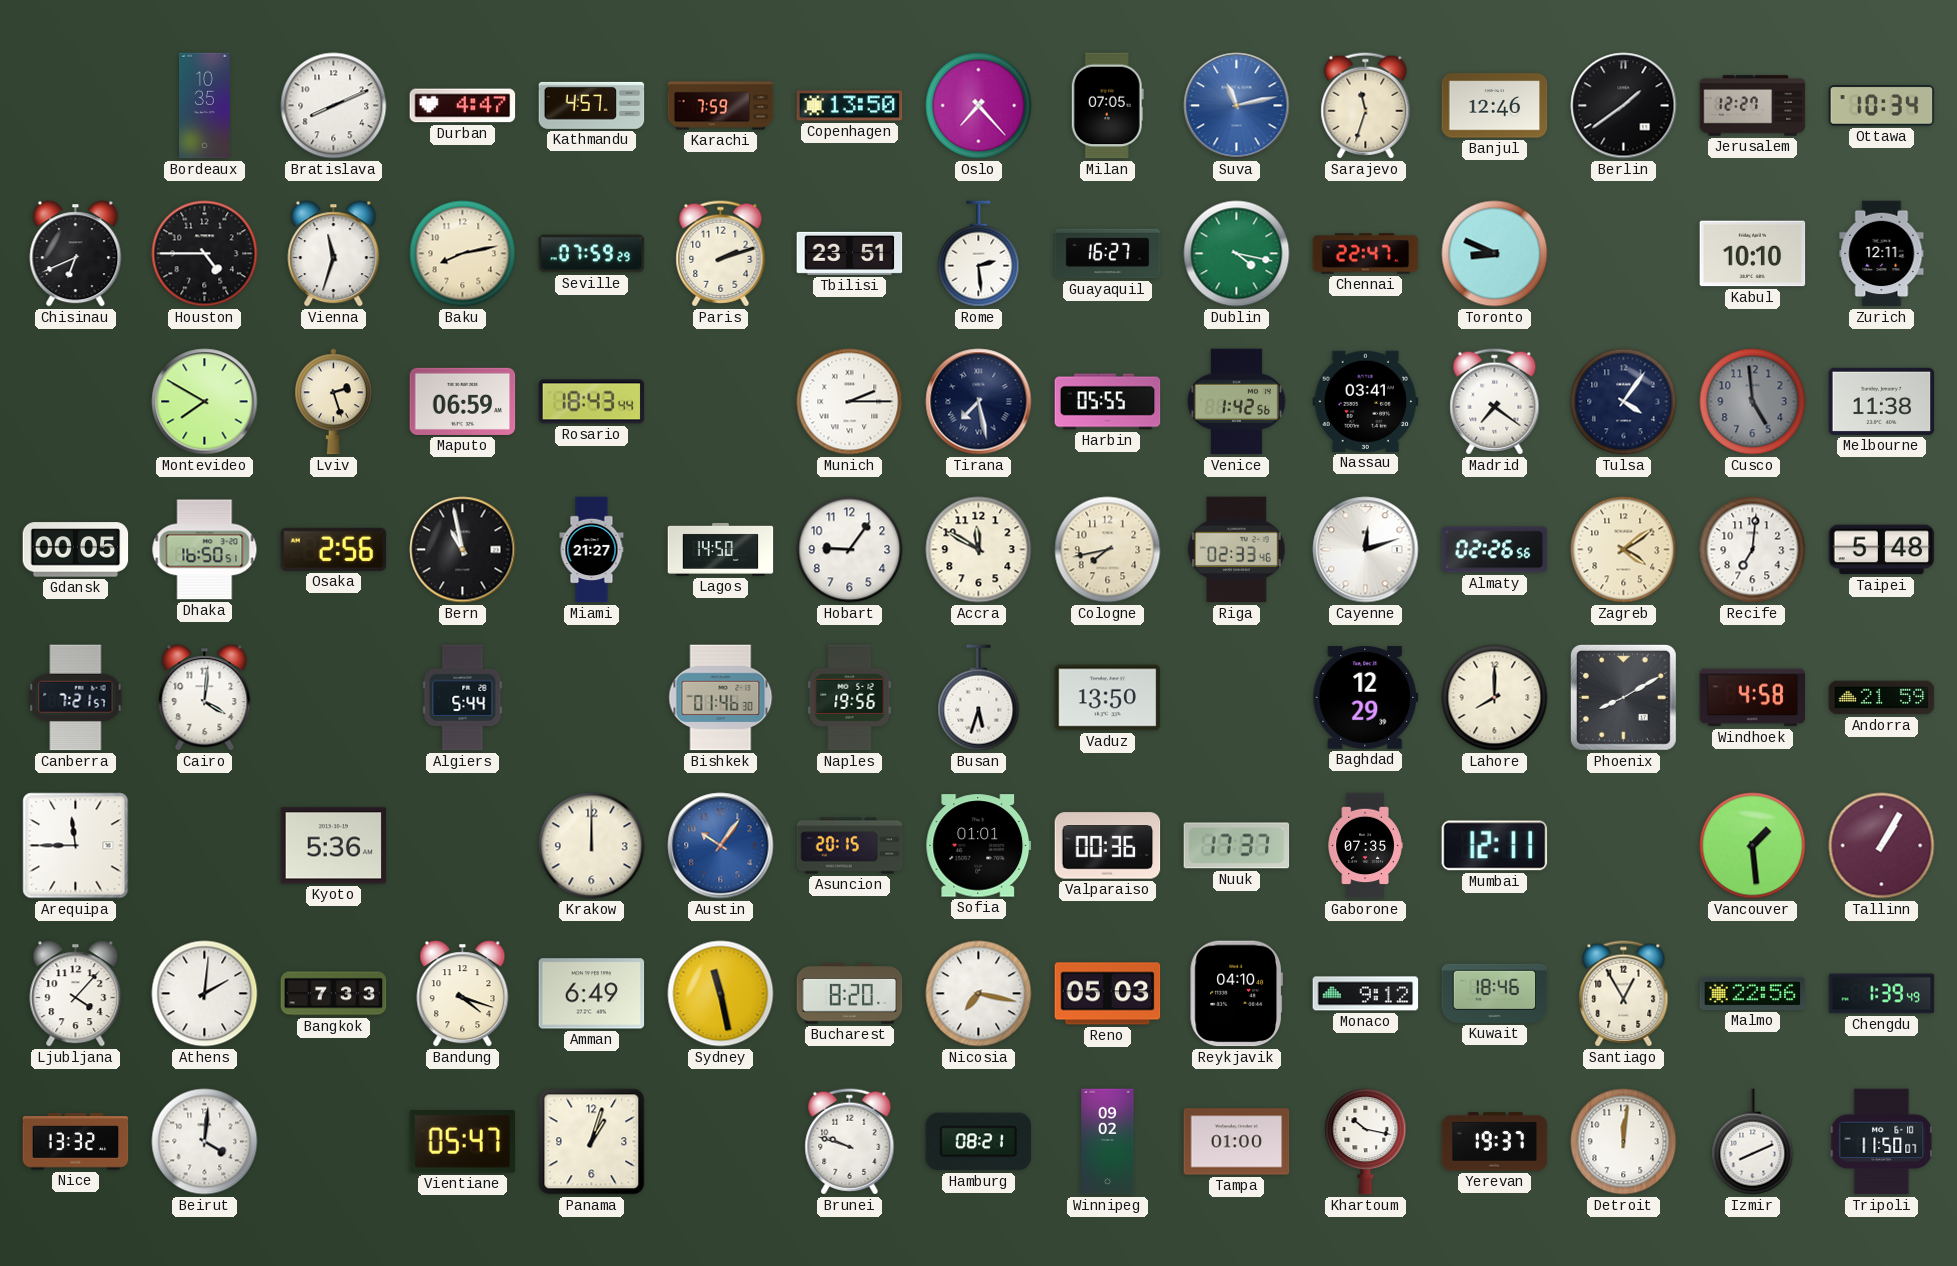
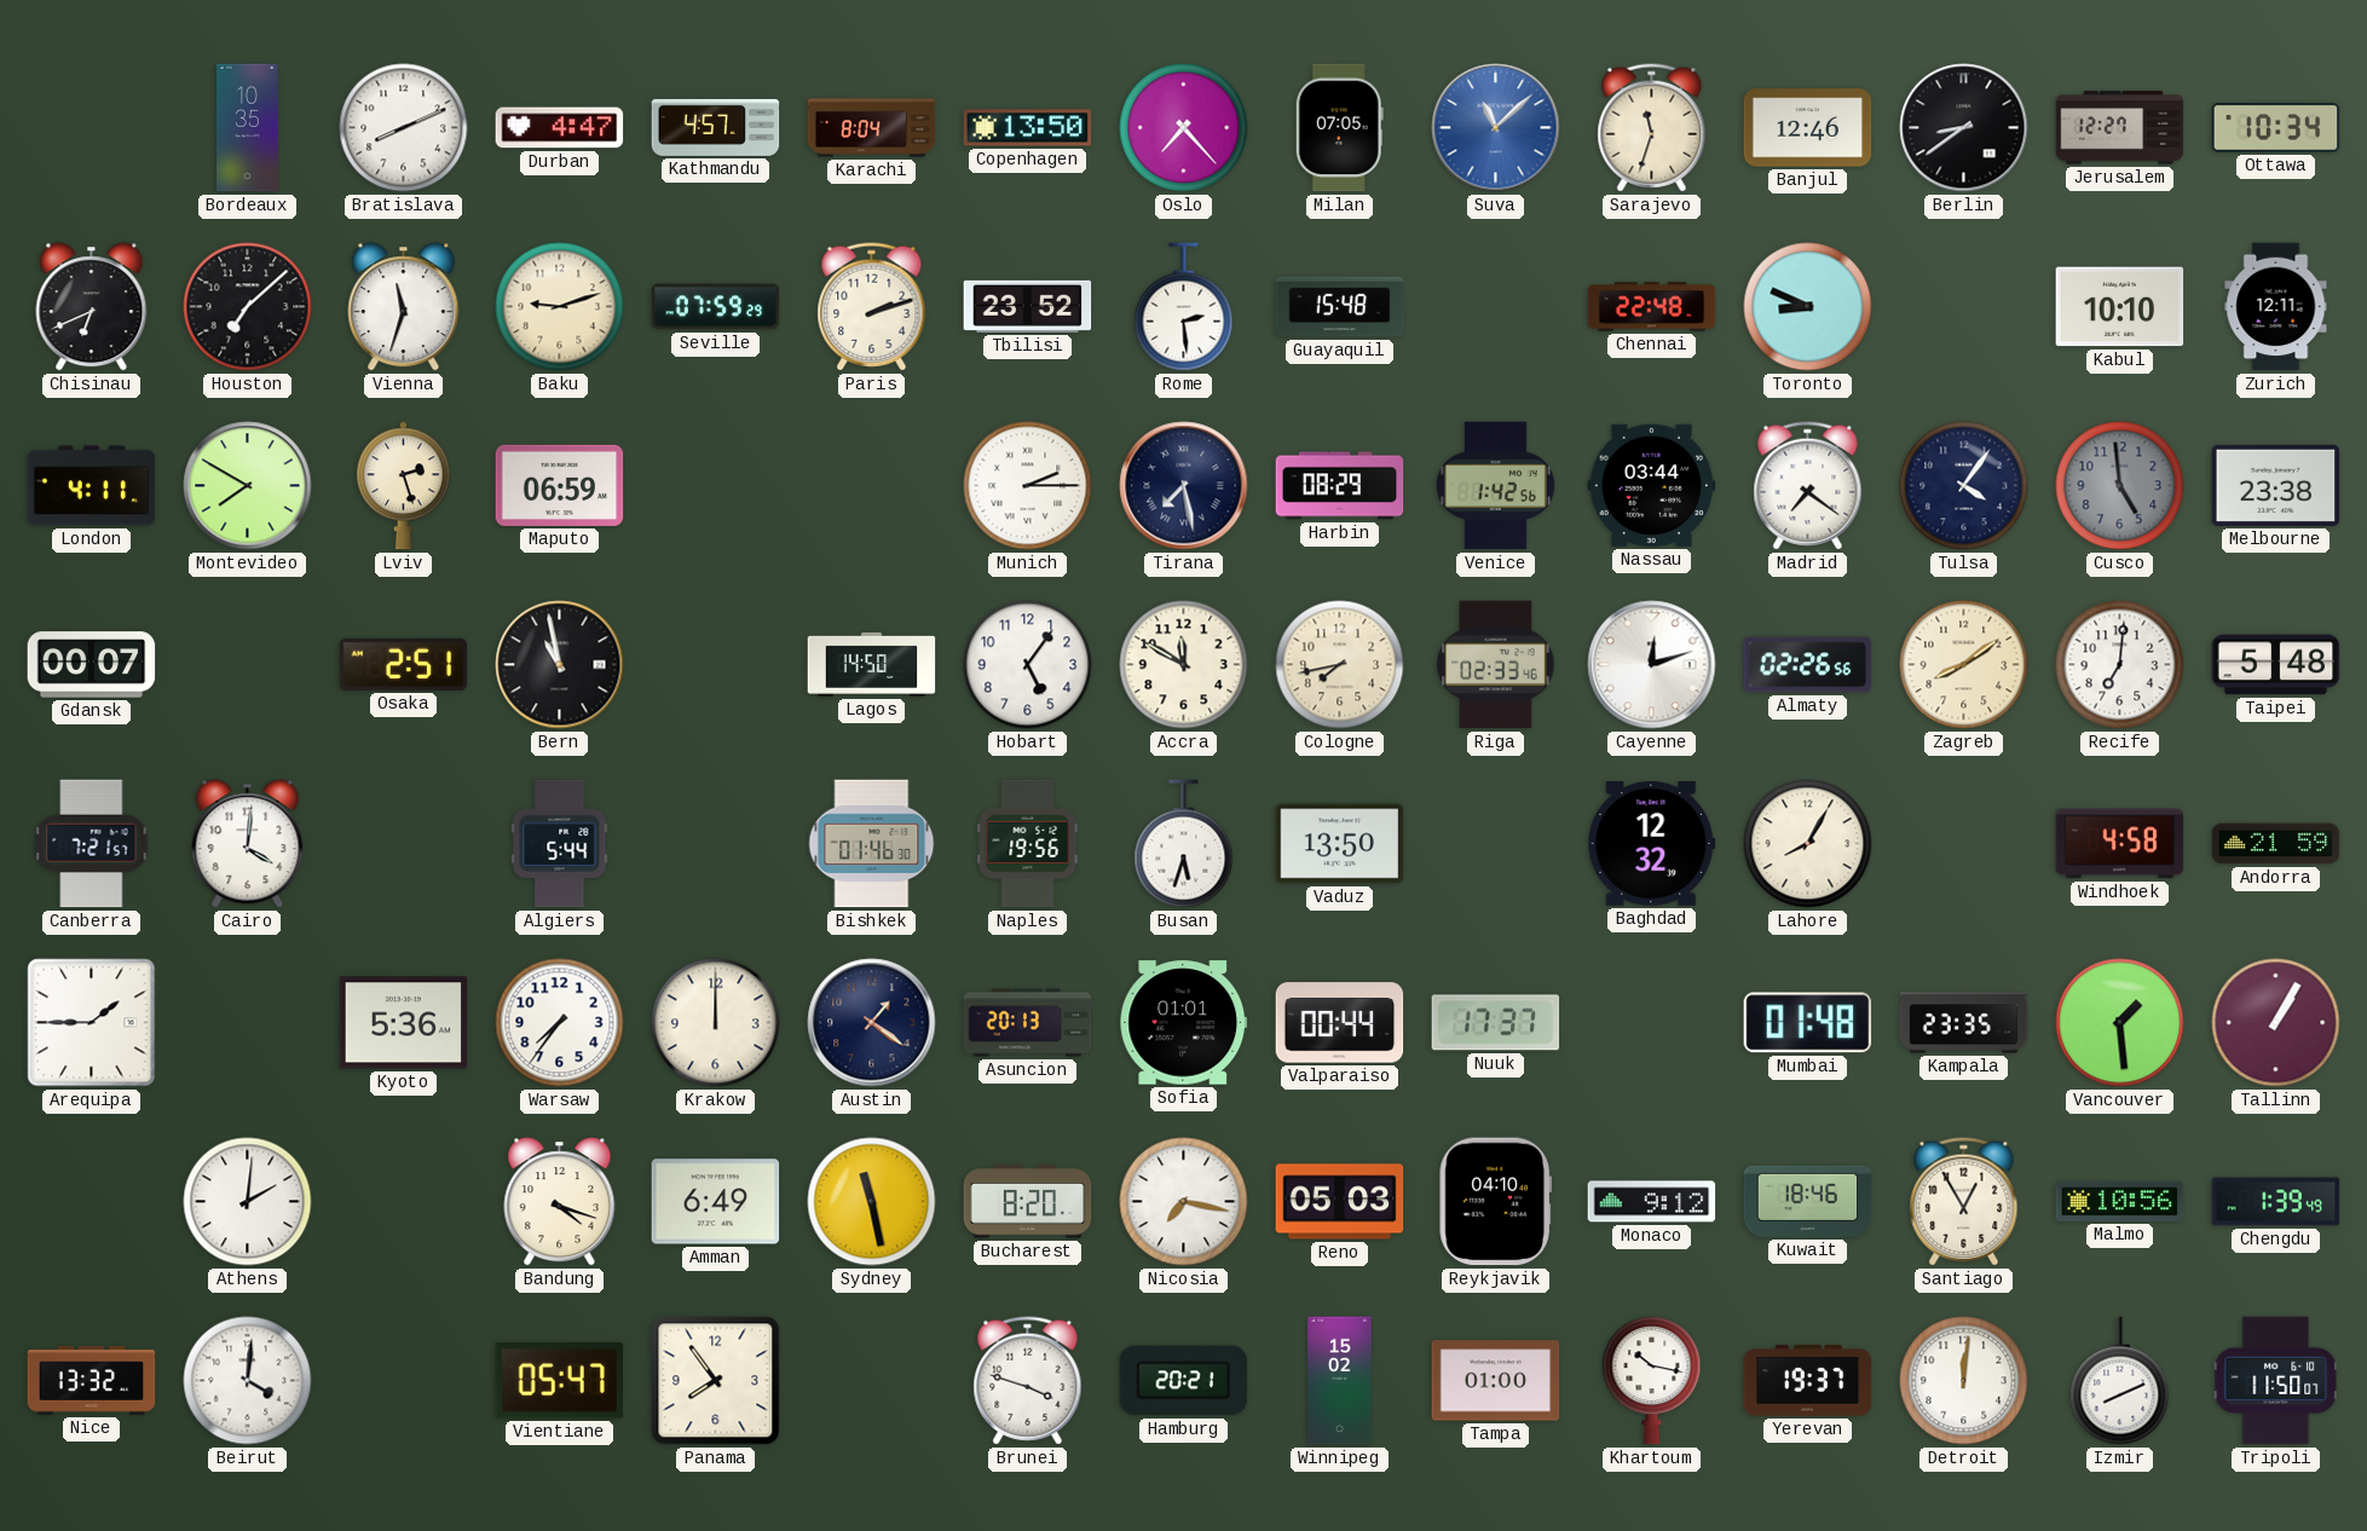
Karachi: 7:59 -> 8:04
Suva: 11:13 -> 11:08
Berlin: 1:39 -> 8:39
Houston: 4:45 -> 7:08
Baku: 8:13 -> 9:12
Tbilisi: 23:51 -> 23:52
Guayaquil: 16:27 -> 15:48
Dublin: 4:17 -> none
Chennai: 22:47 -> 22:48
London: none -> 4:11
Rosario: 18:43 -> none
Harbin: 05:55 -> 08:29
Nassau: 03:41 -> 03:44
Melbourne: 11:38 -> 23:38
Gdansk: 00:05 -> 00:07
Dhaka: 16:50 -> none
Osaka: 2:56 -> 2:51
Miami: 21:27 -> none
Hobart: 9:06 -> 5:06
Zagreb: 4:09 -> 8:09
Baghdad: 12:29 -> 12:32
Lahore: 8:00 -> 8:05
Phoenix: 8:10 -> none
Arequipa: 11:45 -> 1:45
Warsaw: none -> 7:36
Austin: 10:06 -> 1:21
Austin dial: blue -> navy
Asuncion: 20:15 -> 20:13
Valparaiso: 00:36 -> 00:44
Gaborone: 07:35 -> none
Mumbai: 12:11 -> 01:48
Kampala: none -> 23:35
Ljubljana: 4:07 -> none
Bangkok: 7:33 -> none
Malmo: 22:56 -> 10:56
Panama: 1:03 -> 7:54
Brunei: 9:48 -> 3:48
Hamburg: 08:21 -> 20:21
Winnipeg: 09:02 -> 15:02
